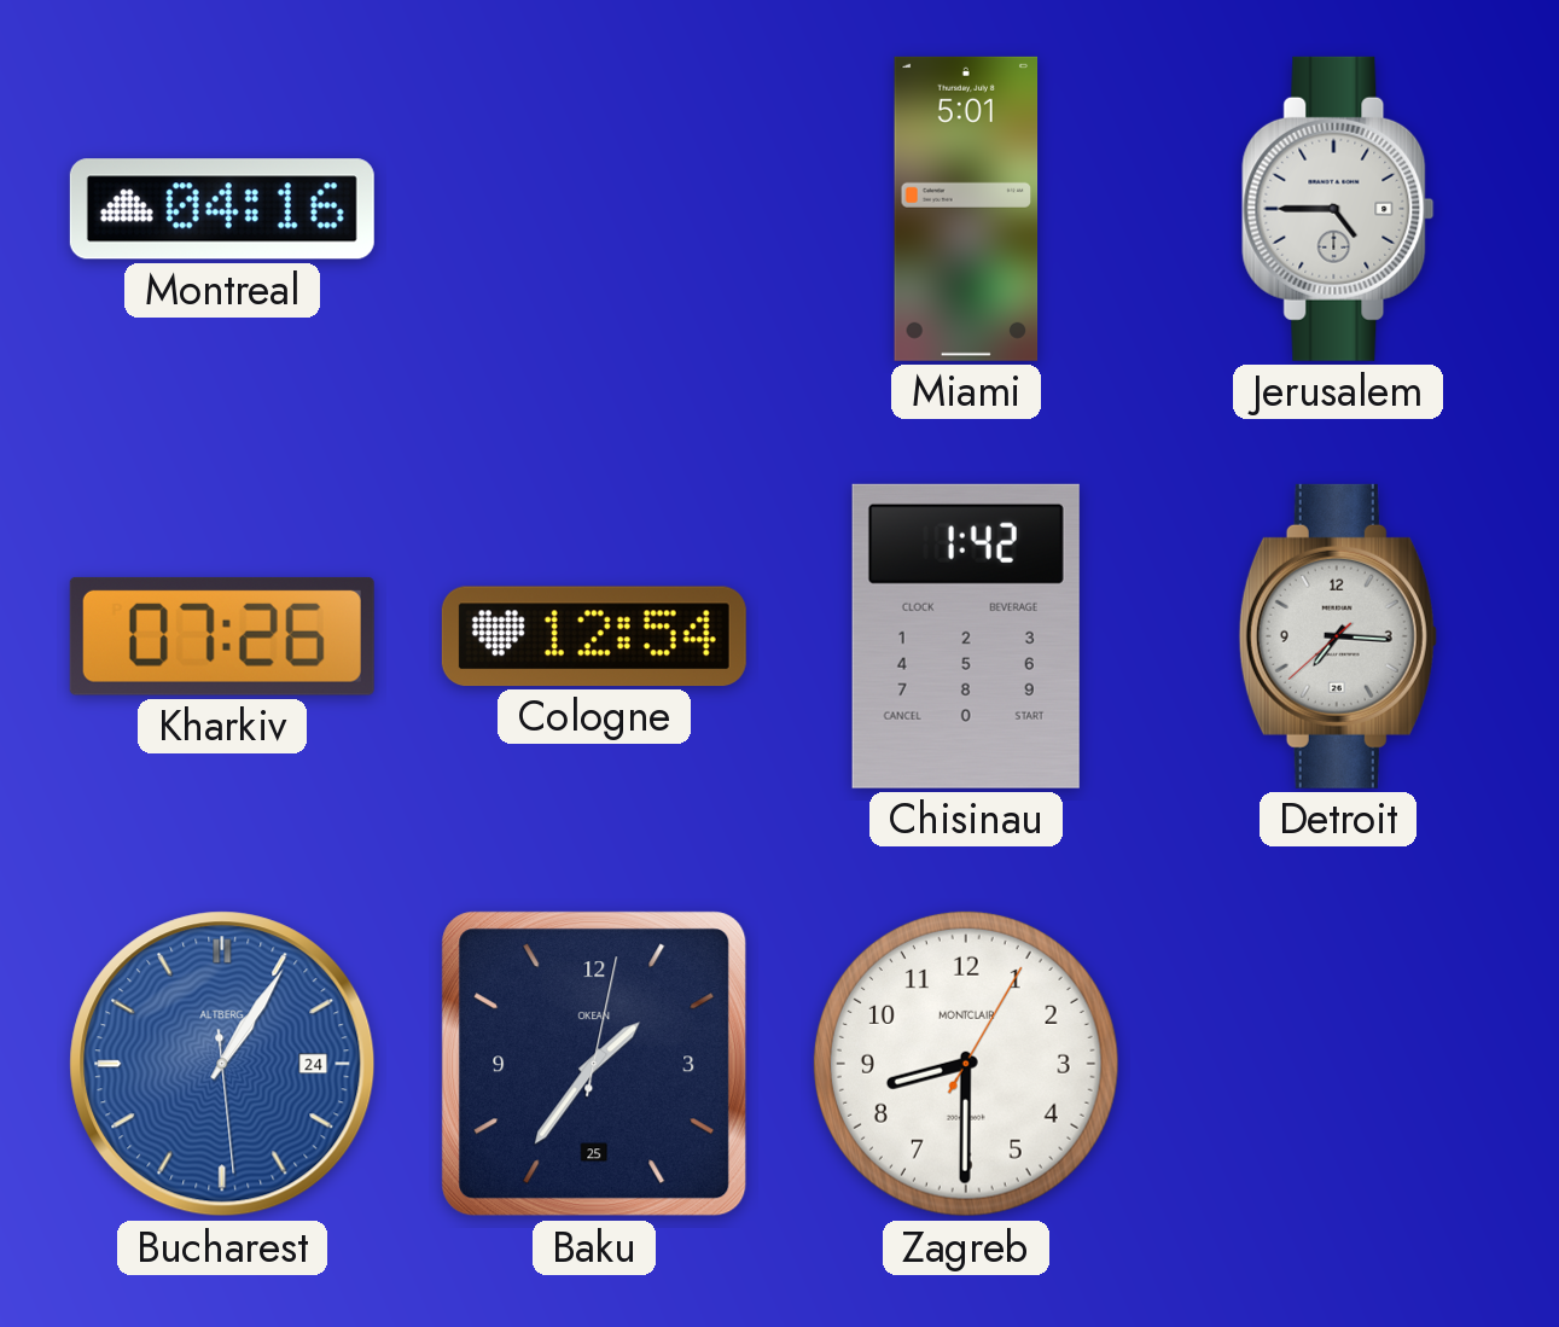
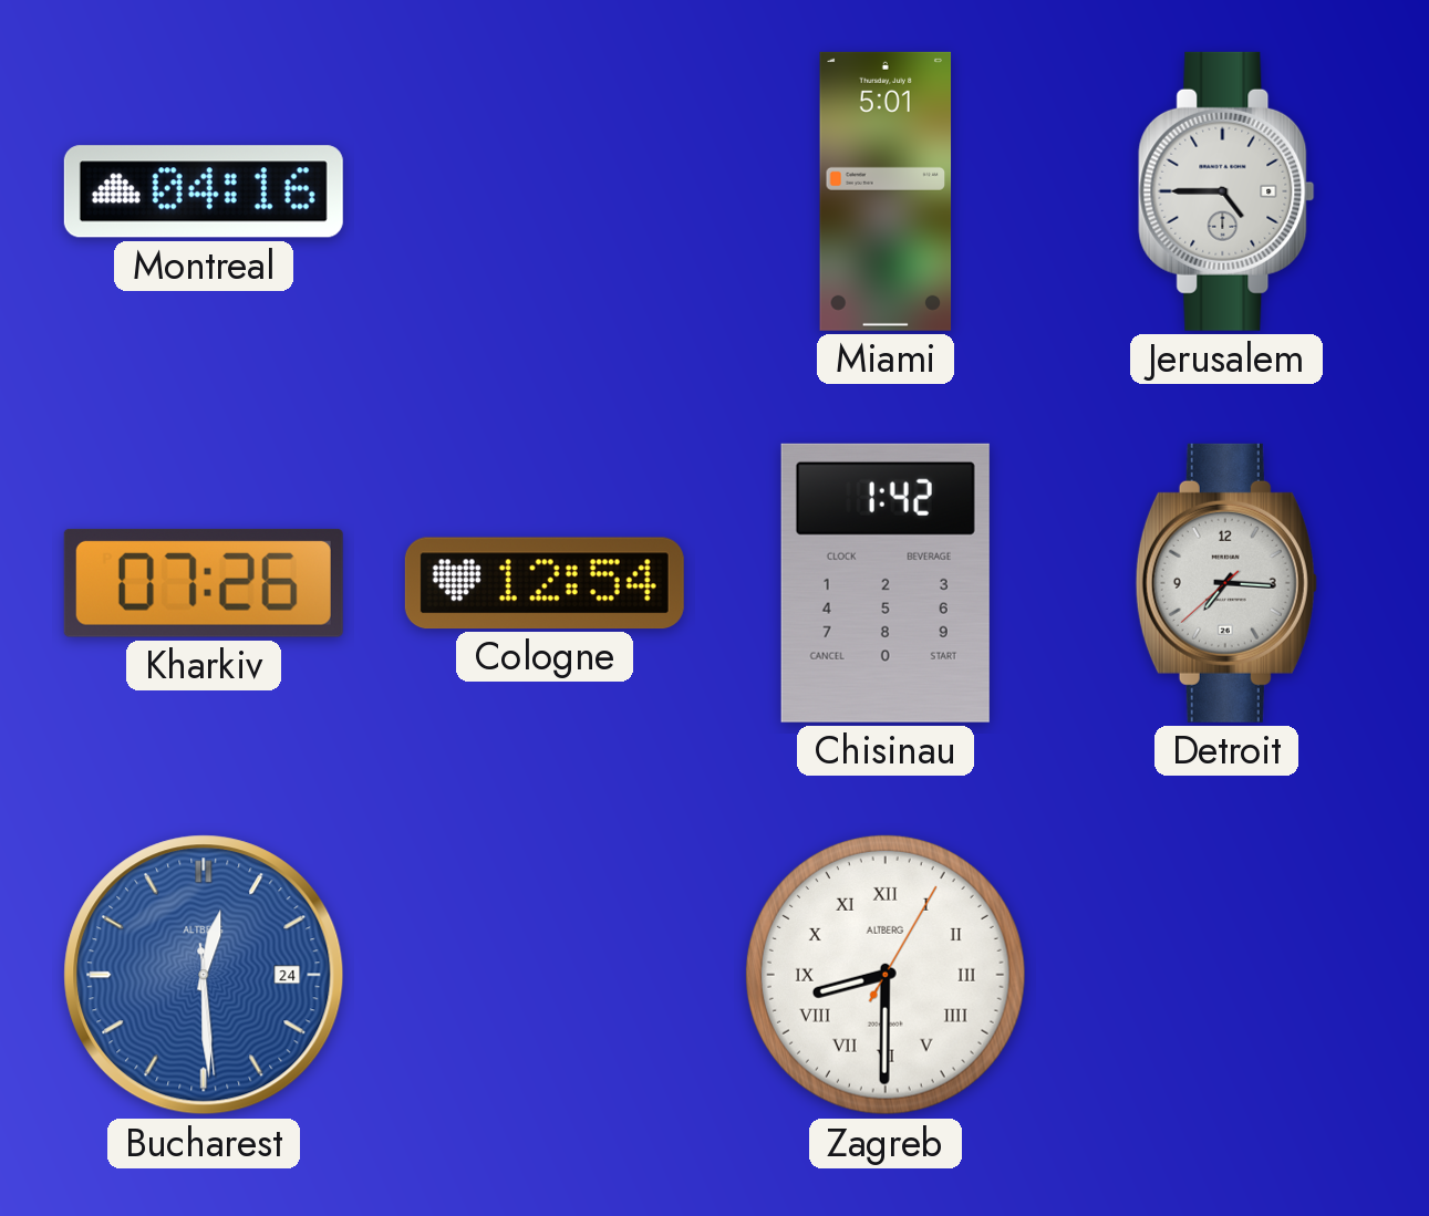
Bucharest: 1:05 -> 12:29
Baku: 1:36 -> none
Zagreb numerals: Arabic -> Roman
Zagreb brand: MONTCLAIR -> ALTBERG
